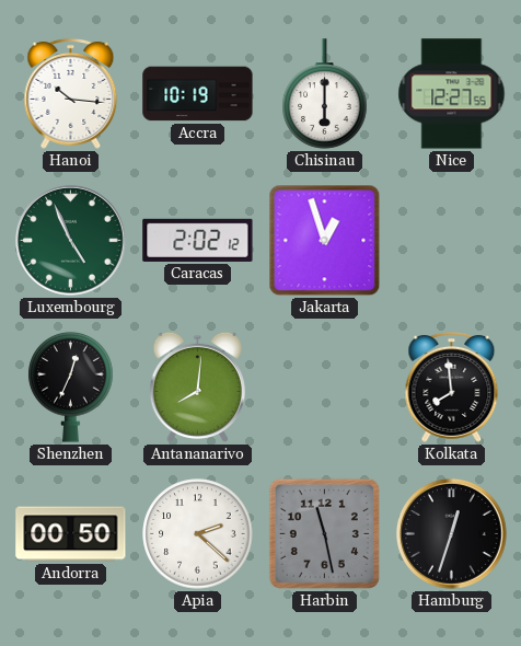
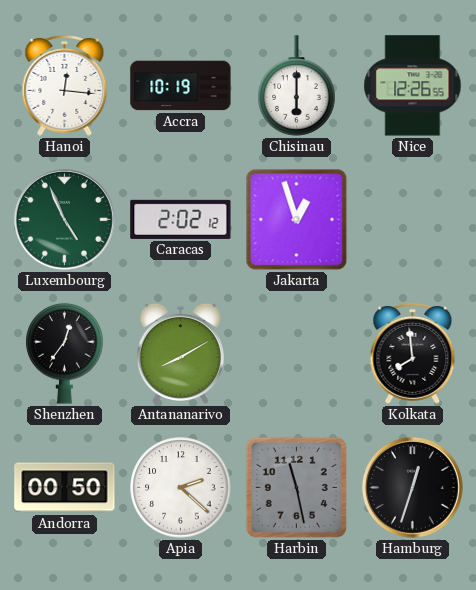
Hanoi: 10:16 -> 12:16
Nice: 12:27 -> 12:26
Shenzhen: 12:34 -> 12:36
Antananarivo: 8:01 -> 8:10
